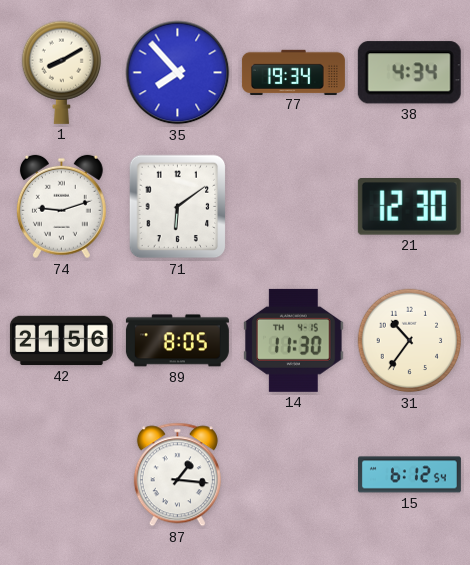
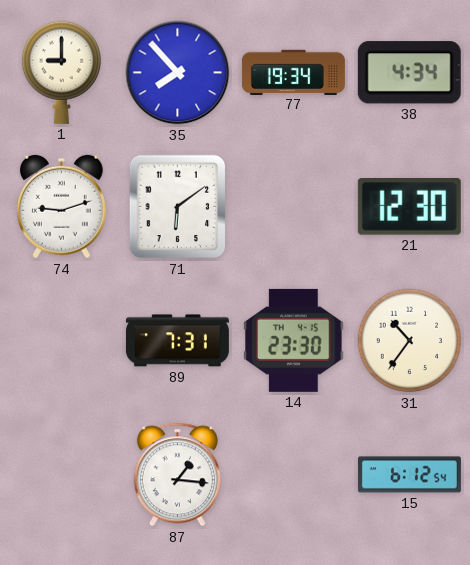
1: 8:10 -> 9:00
42: 21:56 -> none
89: 8:05 -> 7:31
14: 11:30 -> 23:30
